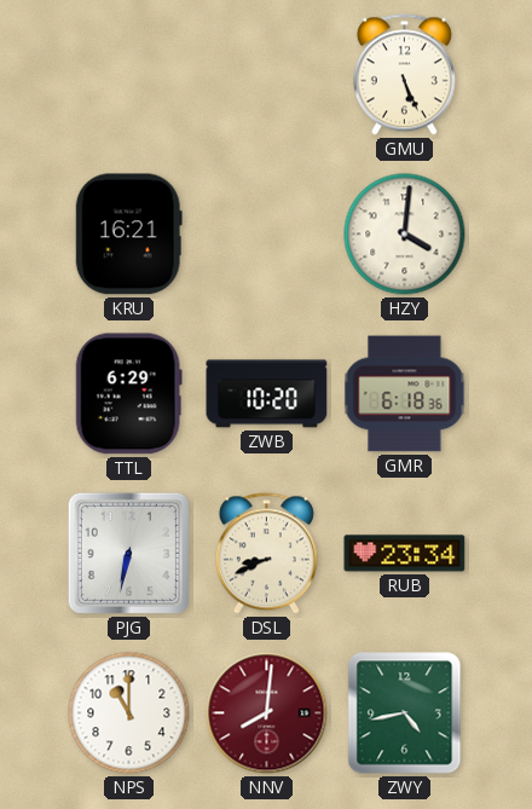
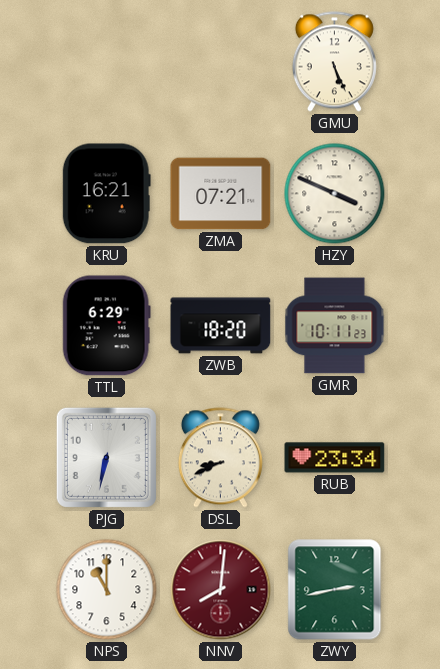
ZMA: none -> 07:21
HZY: 4:01 -> 3:49
ZWB: 10:20 -> 18:20
GMR: 6:18 -> 10:11
ZWY: 4:43 -> 2:43
